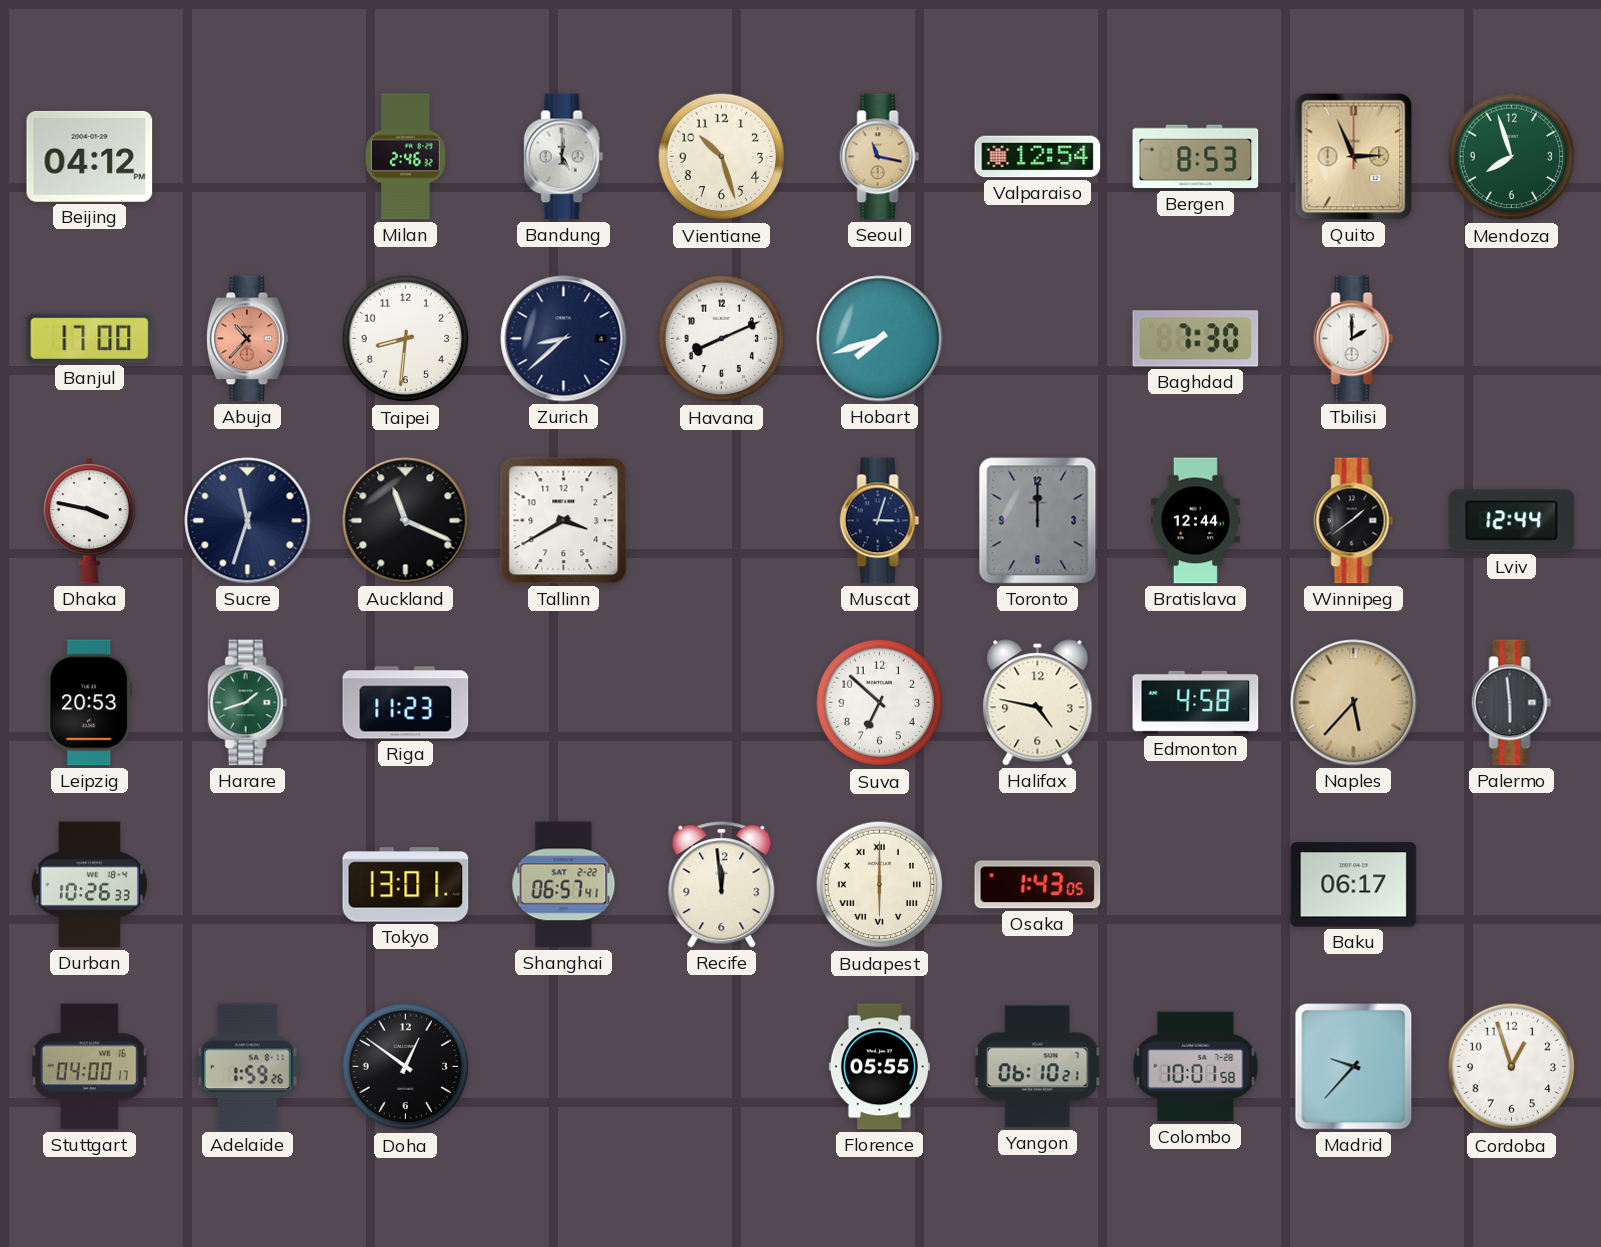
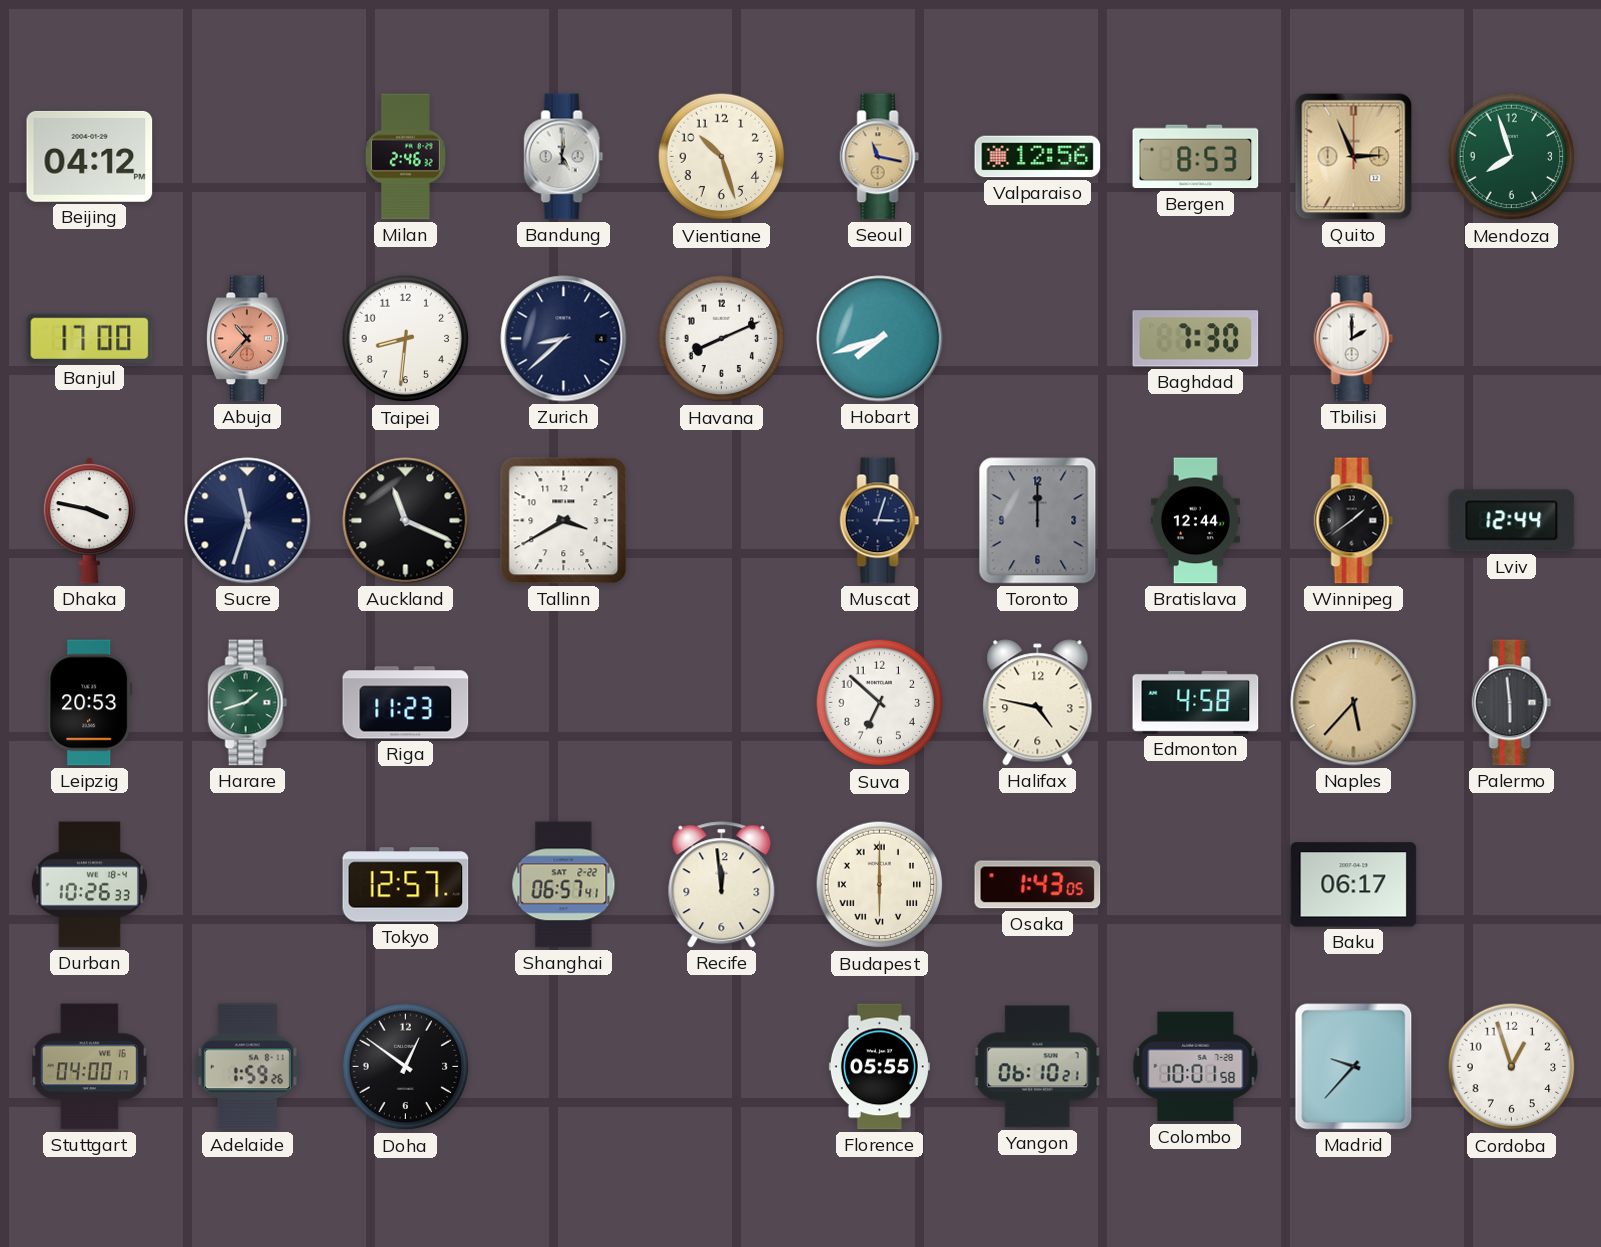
Valparaiso: 12:54 -> 12:56
Tokyo: 13:01 -> 12:57
